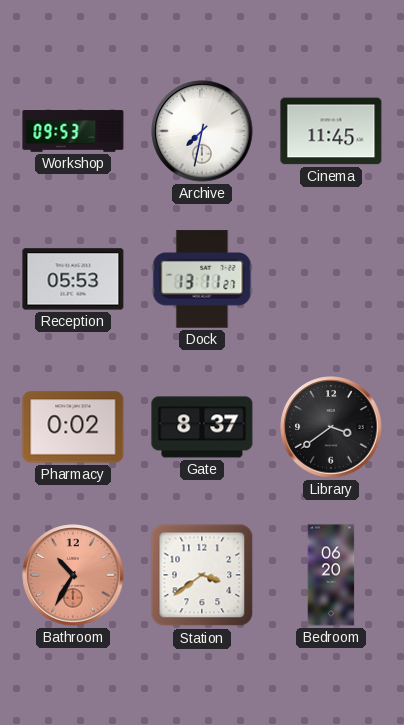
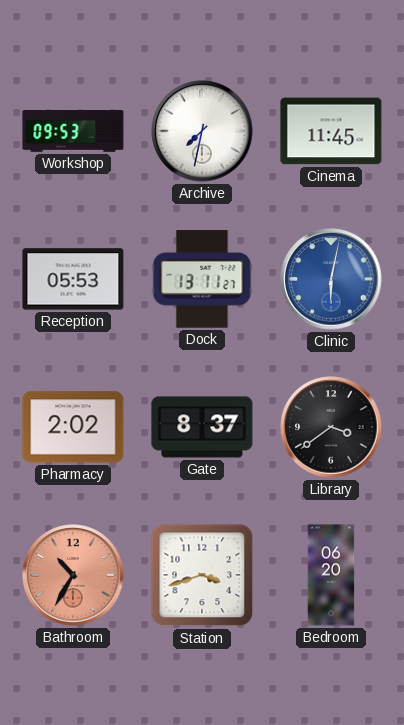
Clinic: none -> 6:02
Pharmacy: 0:02 -> 2:02
Station: 3:39 -> 3:42
